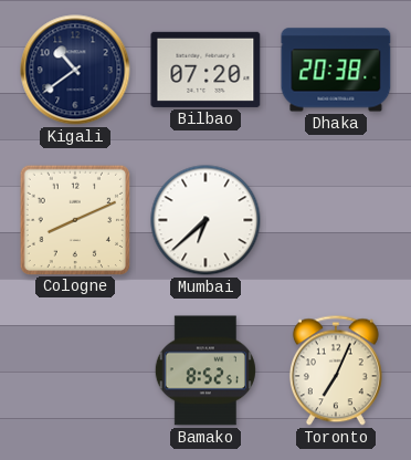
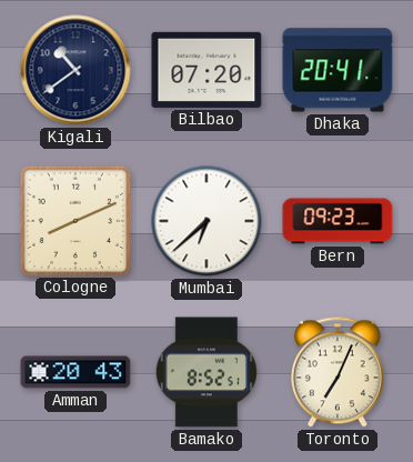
Dhaka: 20:38 -> 20:41
Bern: none -> 09:23
Amman: none -> 20:43
